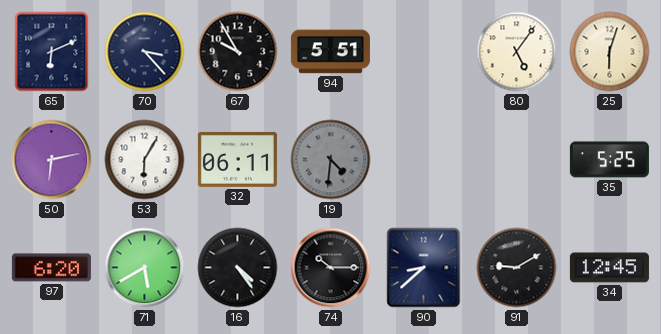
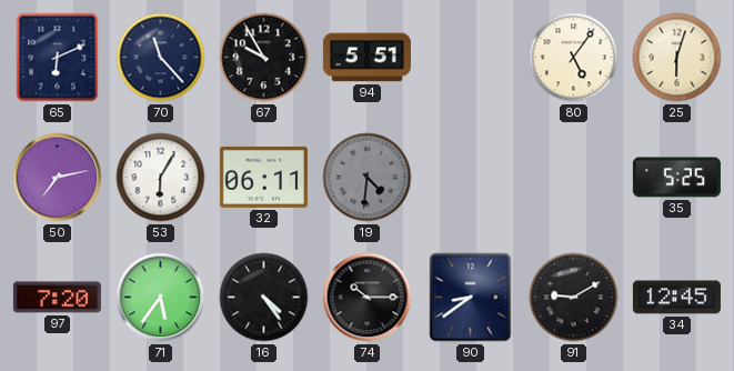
70: 3:23 -> 11:23
50: 6:13 -> 7:13
97: 6:20 -> 7:20
71: 5:40 -> 5:36
90: 8:38 -> 8:39
